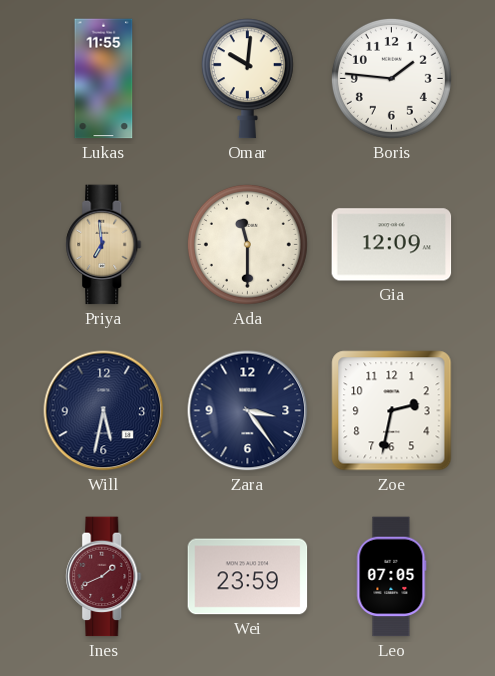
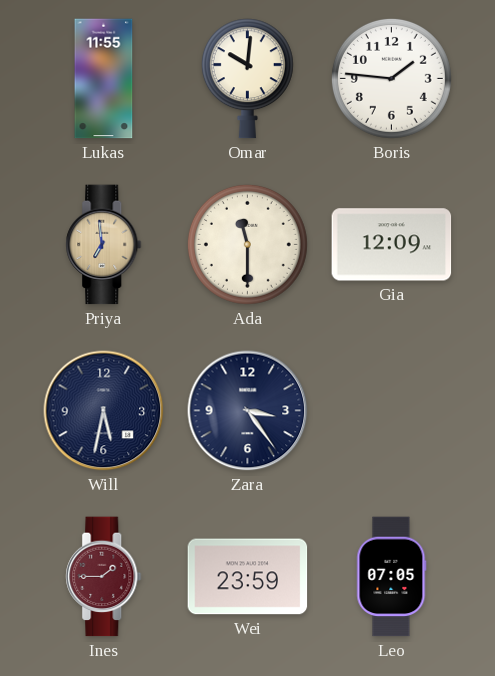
Zoe: 2:32 -> none
Ines: 1:41 -> 1:45
